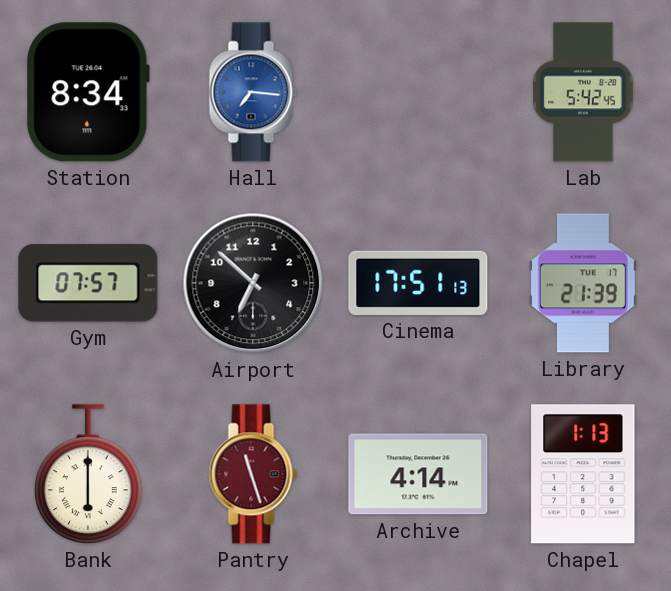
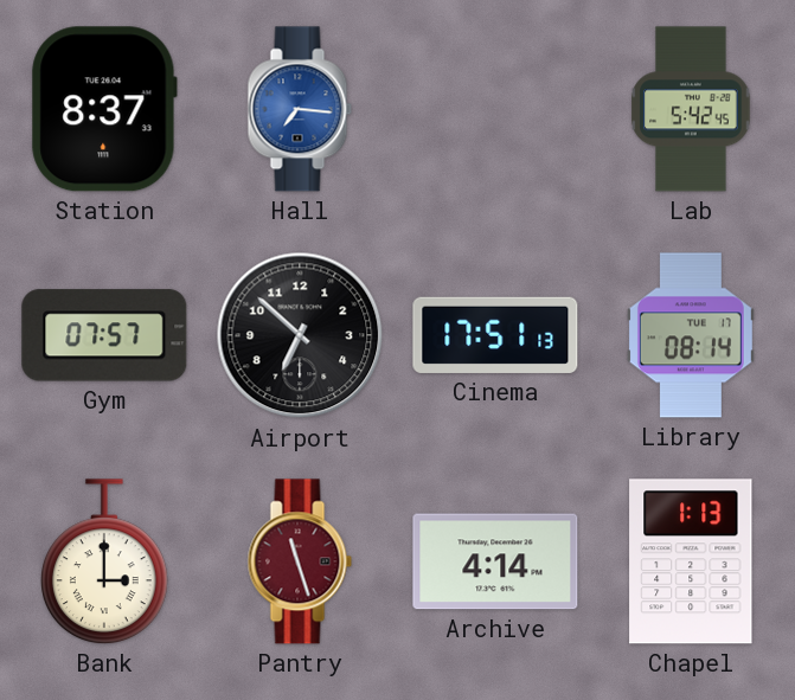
Station: 8:34 -> 8:37
Library: 21:39 -> 08:14
Bank: 6:00 -> 3:00
